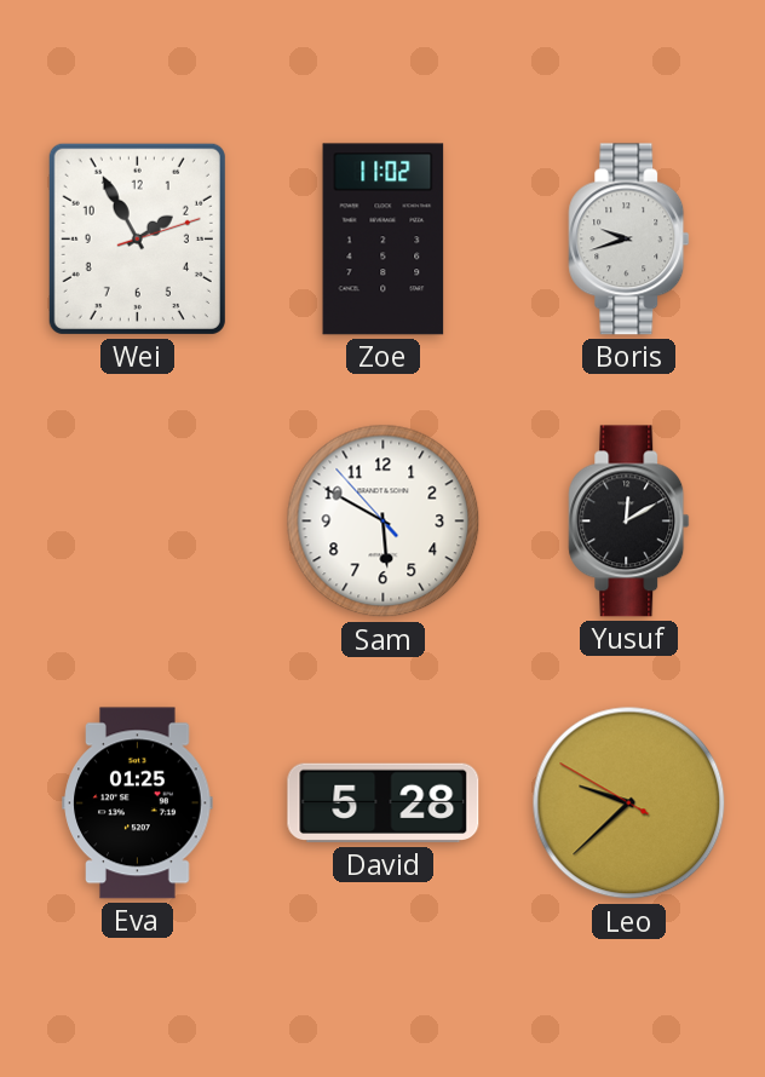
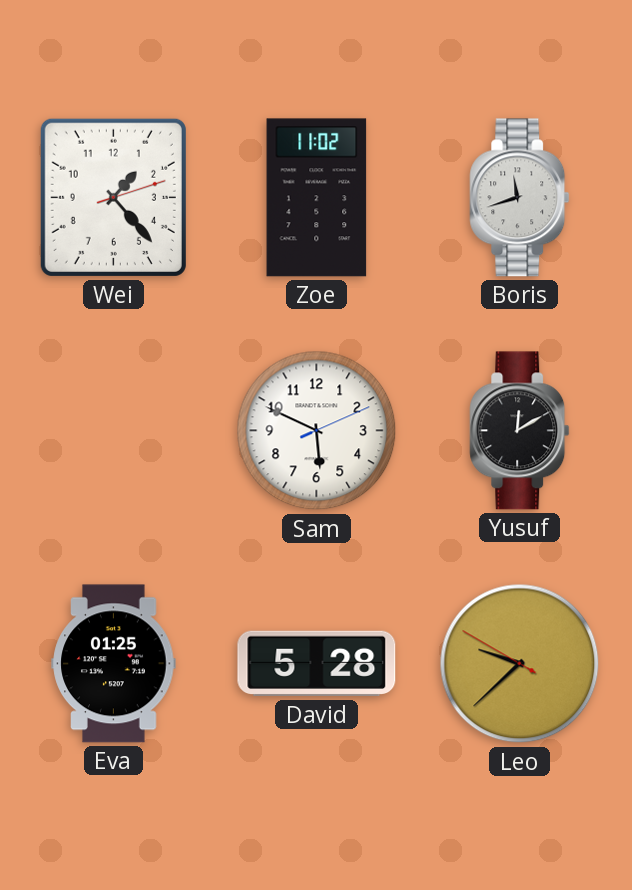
Wei: 1:55 -> 1:23
Boris: 9:42 -> 11:42
Sam: 5:49:53 -> 5:49:11
